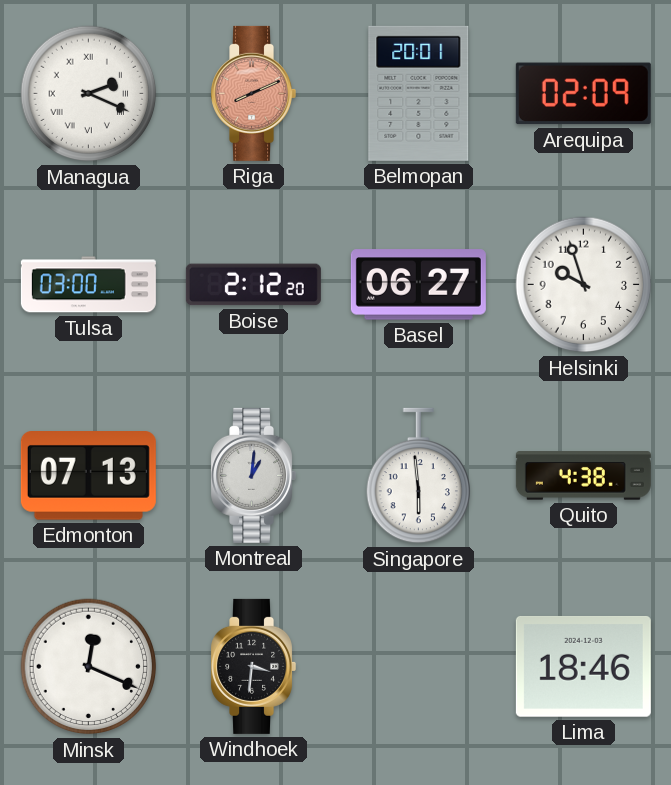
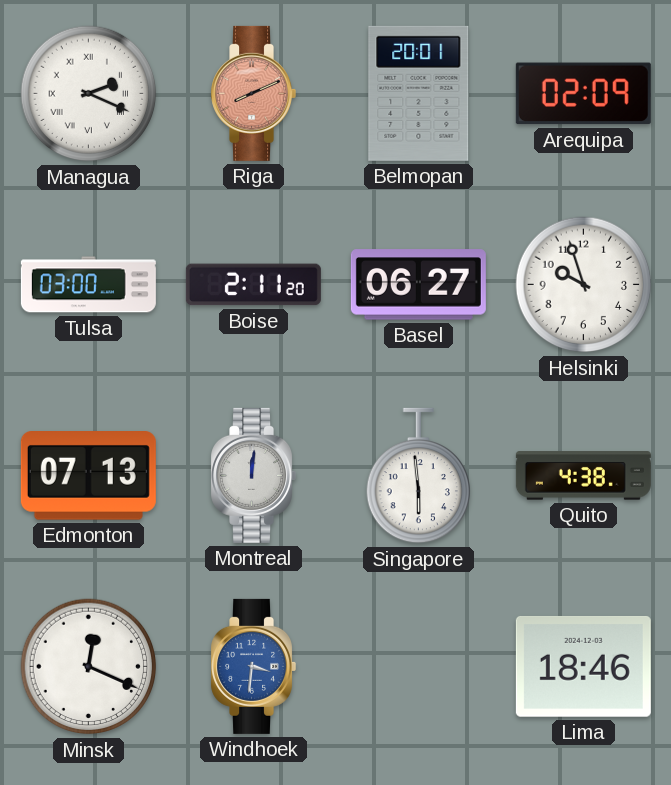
Boise: 2:12 -> 2:11
Montreal: 1:01 -> 12:01
Windhoek dial: black -> blue
